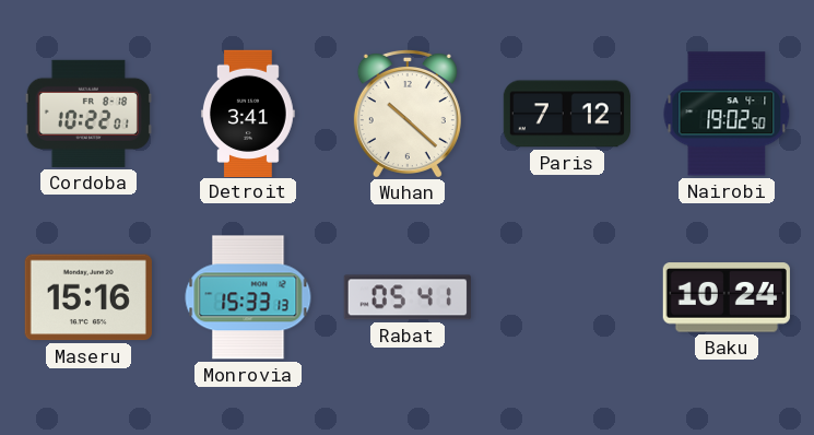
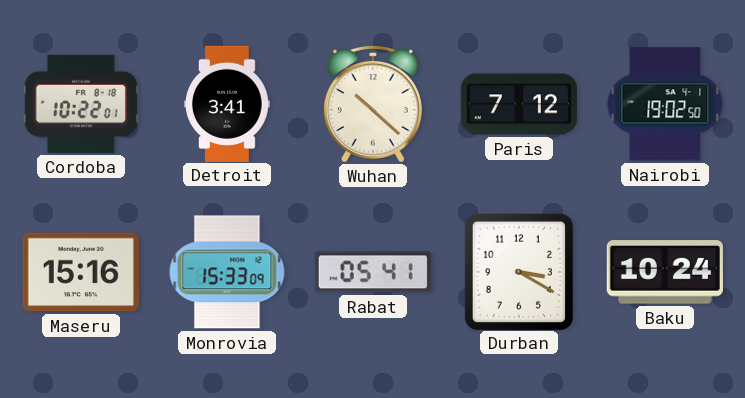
Monrovia: 15:33:13 -> 15:33:09
Durban: none -> 3:20
